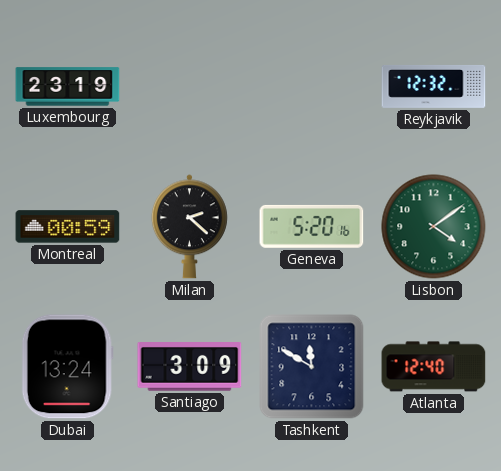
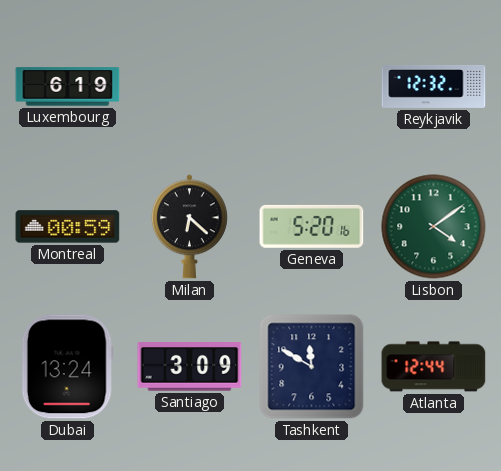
Luxembourg: 23:19 -> 6:19
Milan: 2:22 -> 6:22
Atlanta: 12:40 -> 12:44
